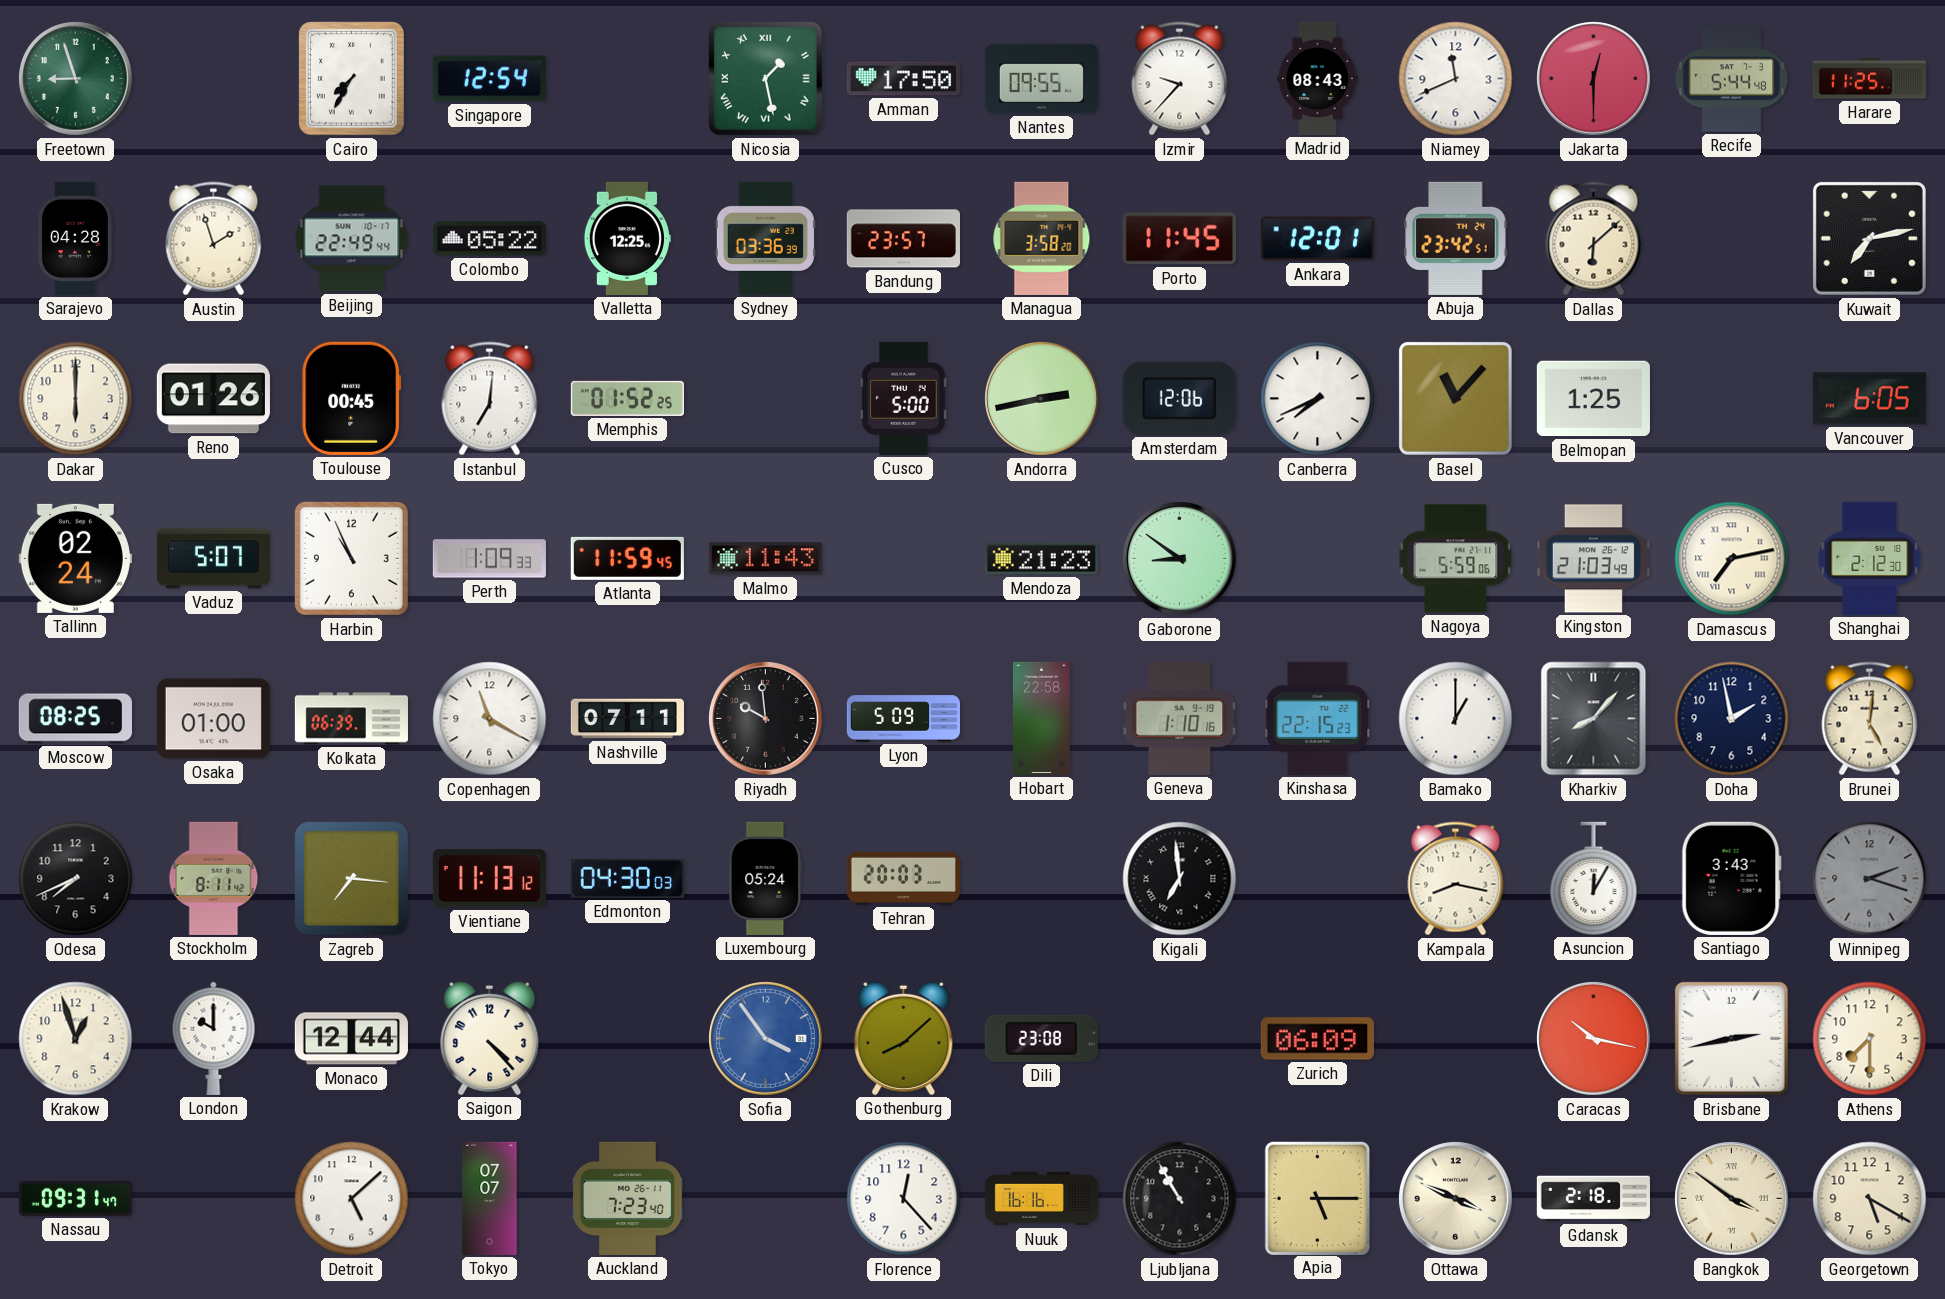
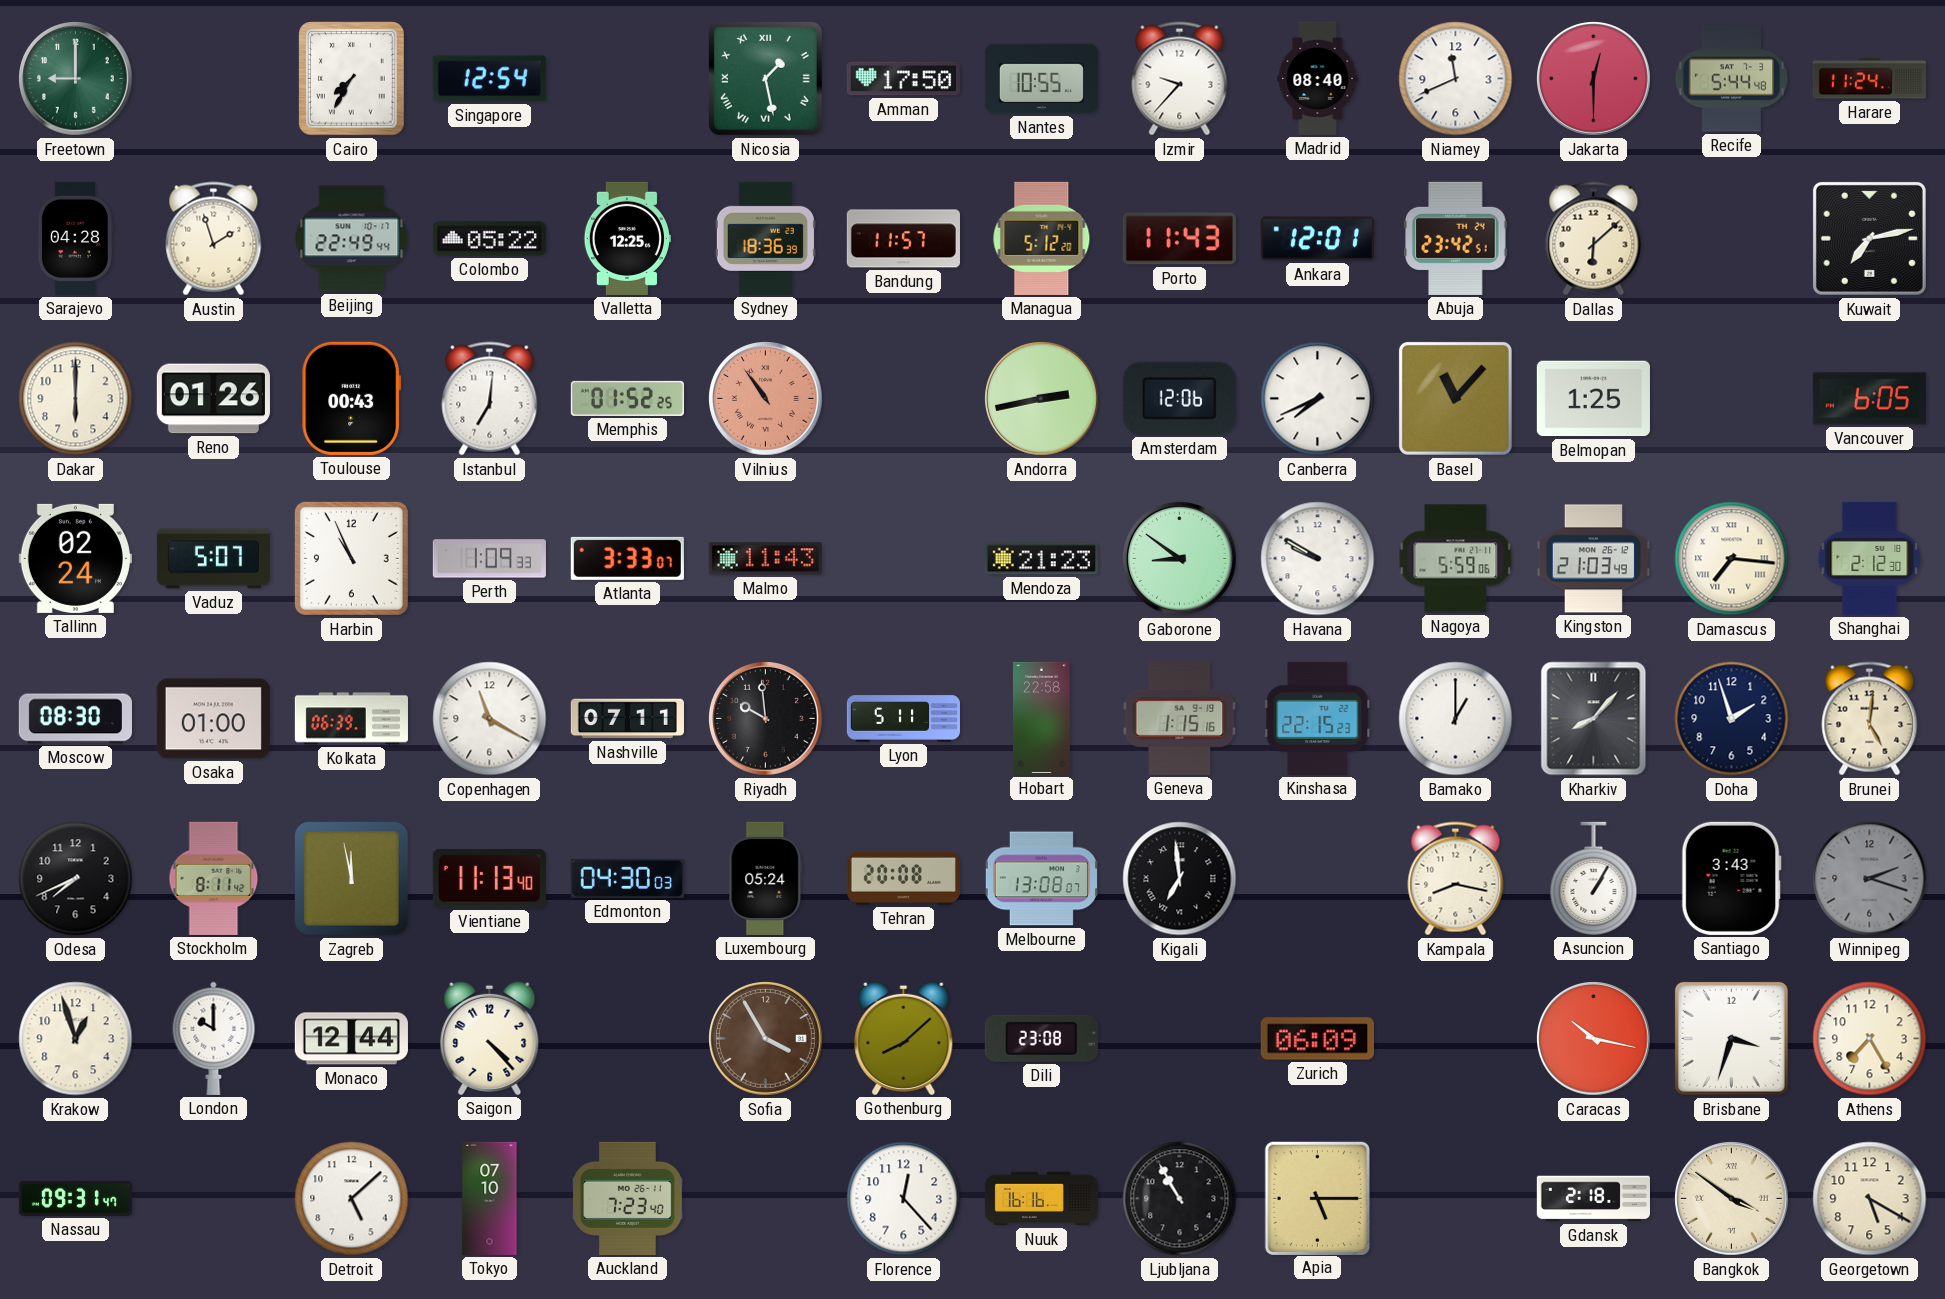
Freetown: 8:57 -> 9:00
Nantes: 09:55 -> 10:55
Madrid: 08:43 -> 08:40
Harare: 11:25 -> 11:24
Sydney: 03:36 -> 18:36
Bandung: 23:57 -> 11:57
Managua: 3:58 -> 5:12
Porto: 11:45 -> 11:43
Toulouse: 00:45 -> 00:43
Vilnius: none -> 10:54
Cusco: 5:00 -> none
Atlanta: 11:59 -> 3:33
Havana: none -> 9:50
Damascus: 7:13 -> 7:16
Moscow: 08:25 -> 08:30
Lyon: 5:09 -> 5:11
Geneva: 1:10 -> 1:15
Doha: 1:58 -> 1:57
Zagreb: 7:16 -> 11:58
Vientiane: 11:13:12 -> 11:13:40
Tehran: 20:03 -> 20:08
Melbourne: none -> 13:08
Asuncion: 12:05 -> 1:05
Sofia: 3:54 -> 3:55
Sofia dial: blue -> brown
Brisbane: 2:43 -> 3:33
Athens: 7:30 -> 7:25
Tokyo: 07:07 -> 07:10
Ottawa: 3:49 -> none
